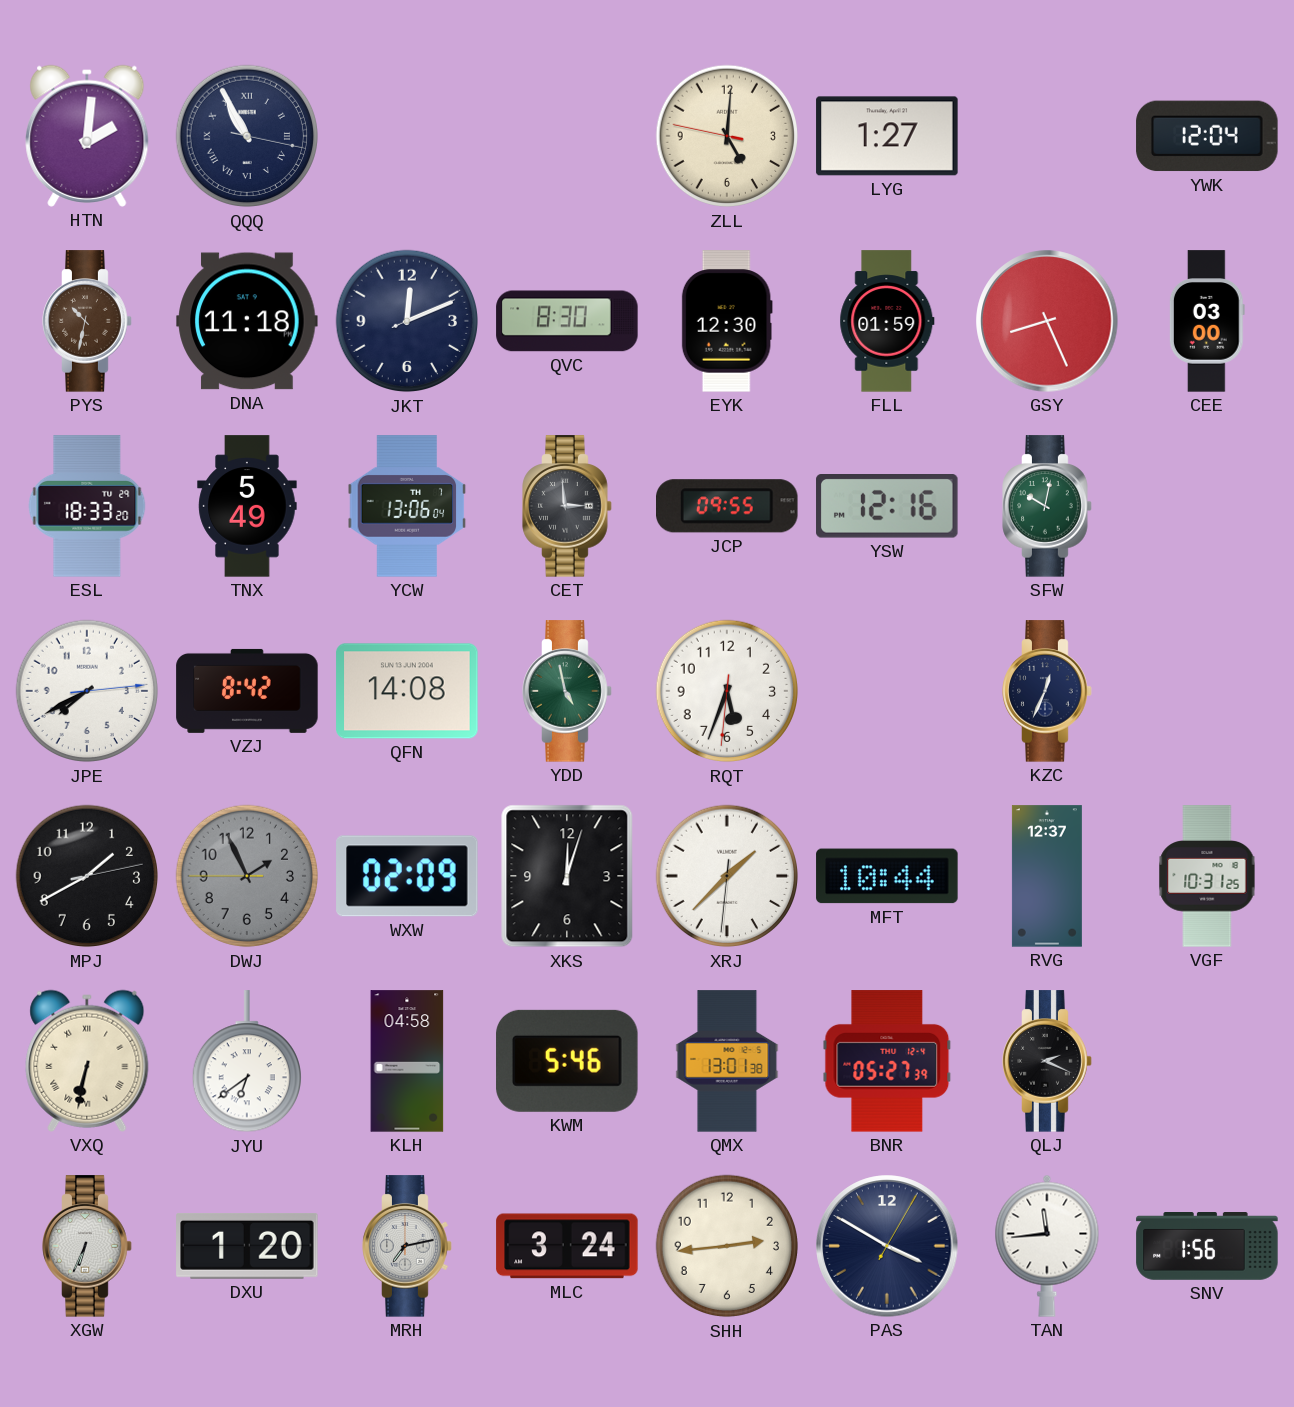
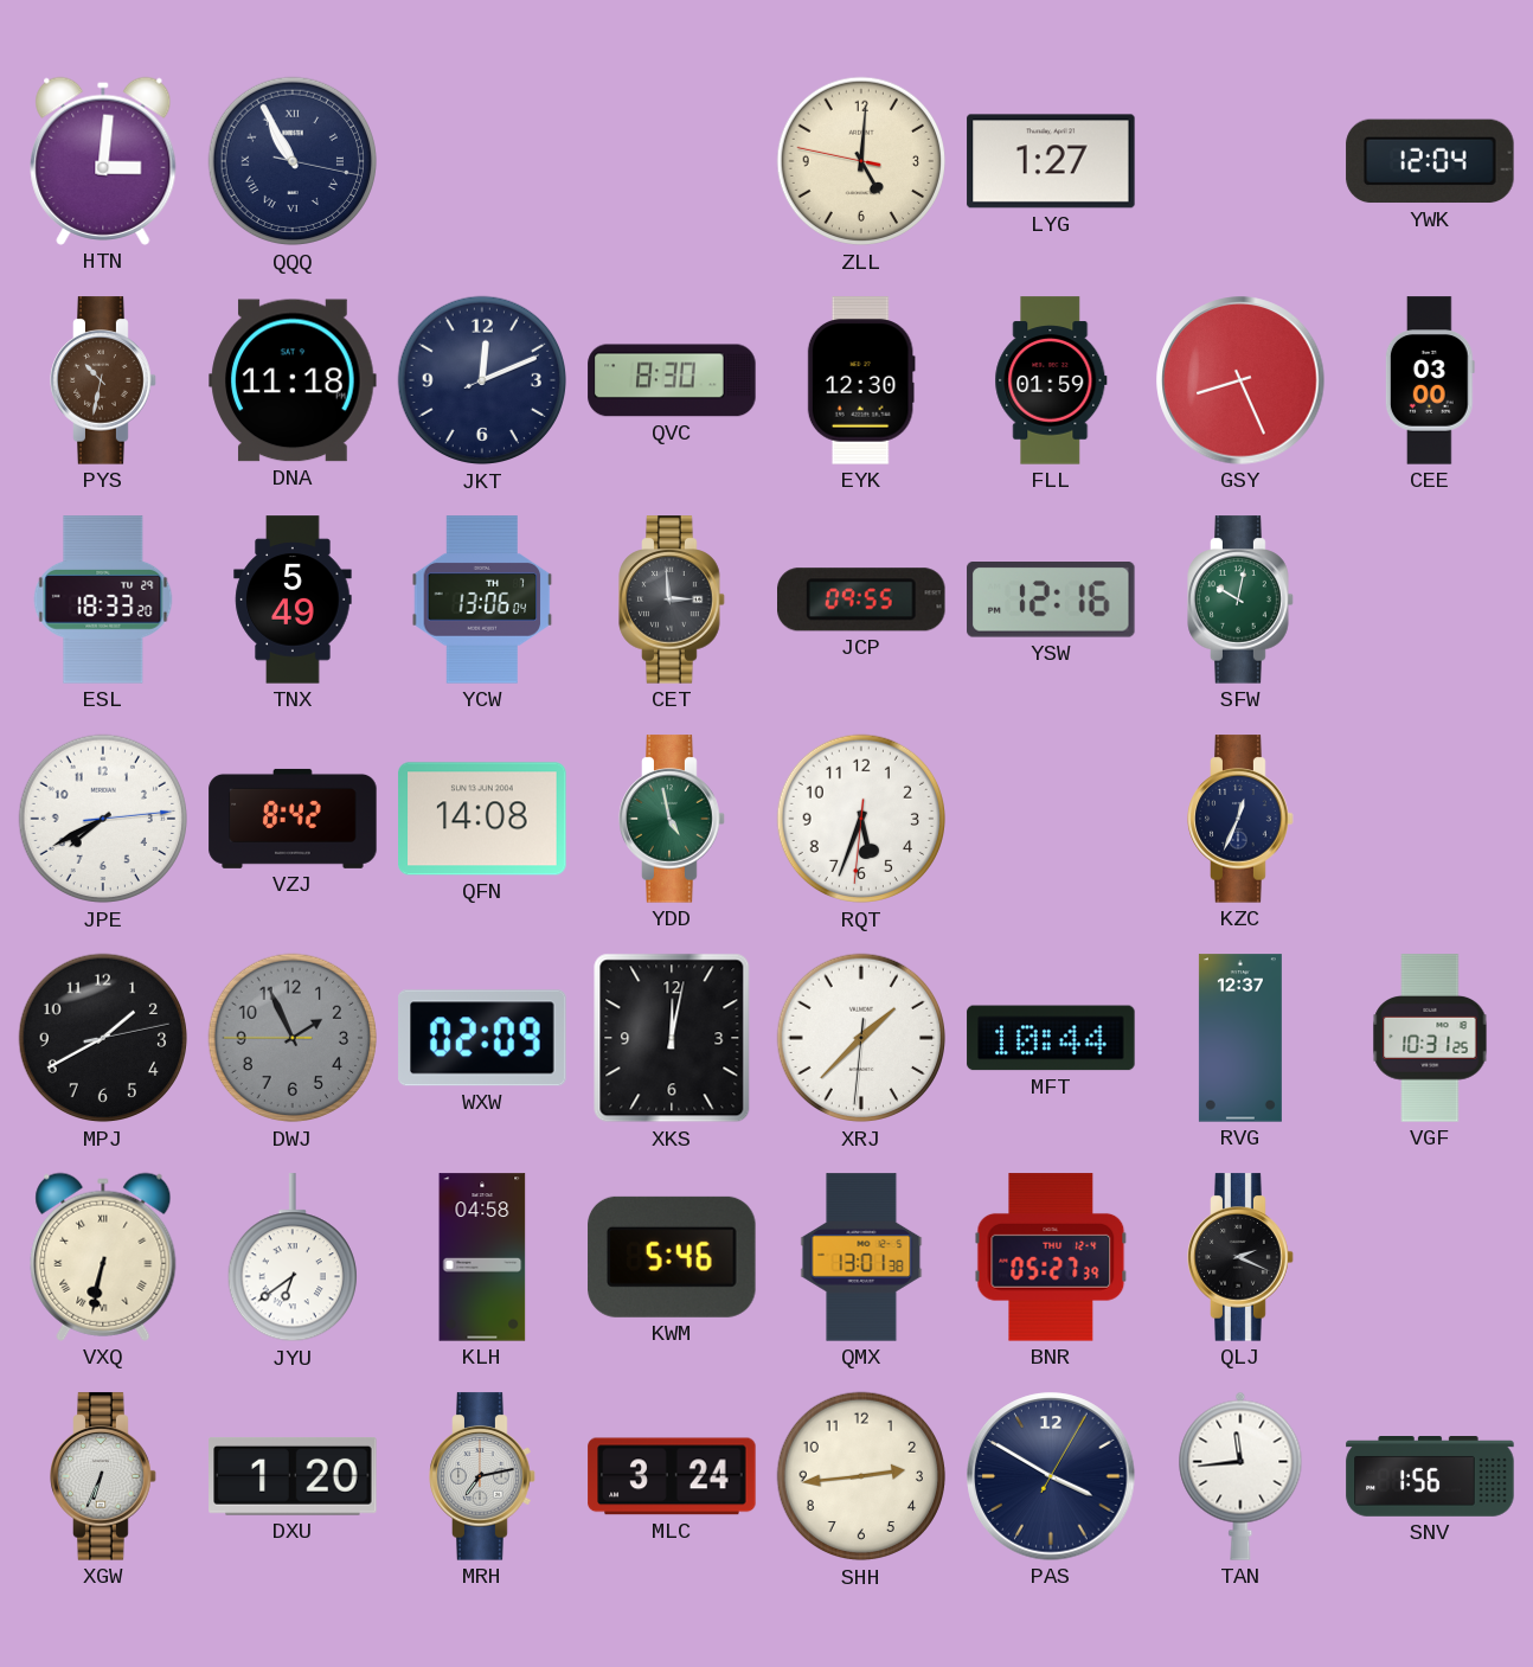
HTN: 2:01 -> 3:01
XKS: 12:03 -> 12:02
